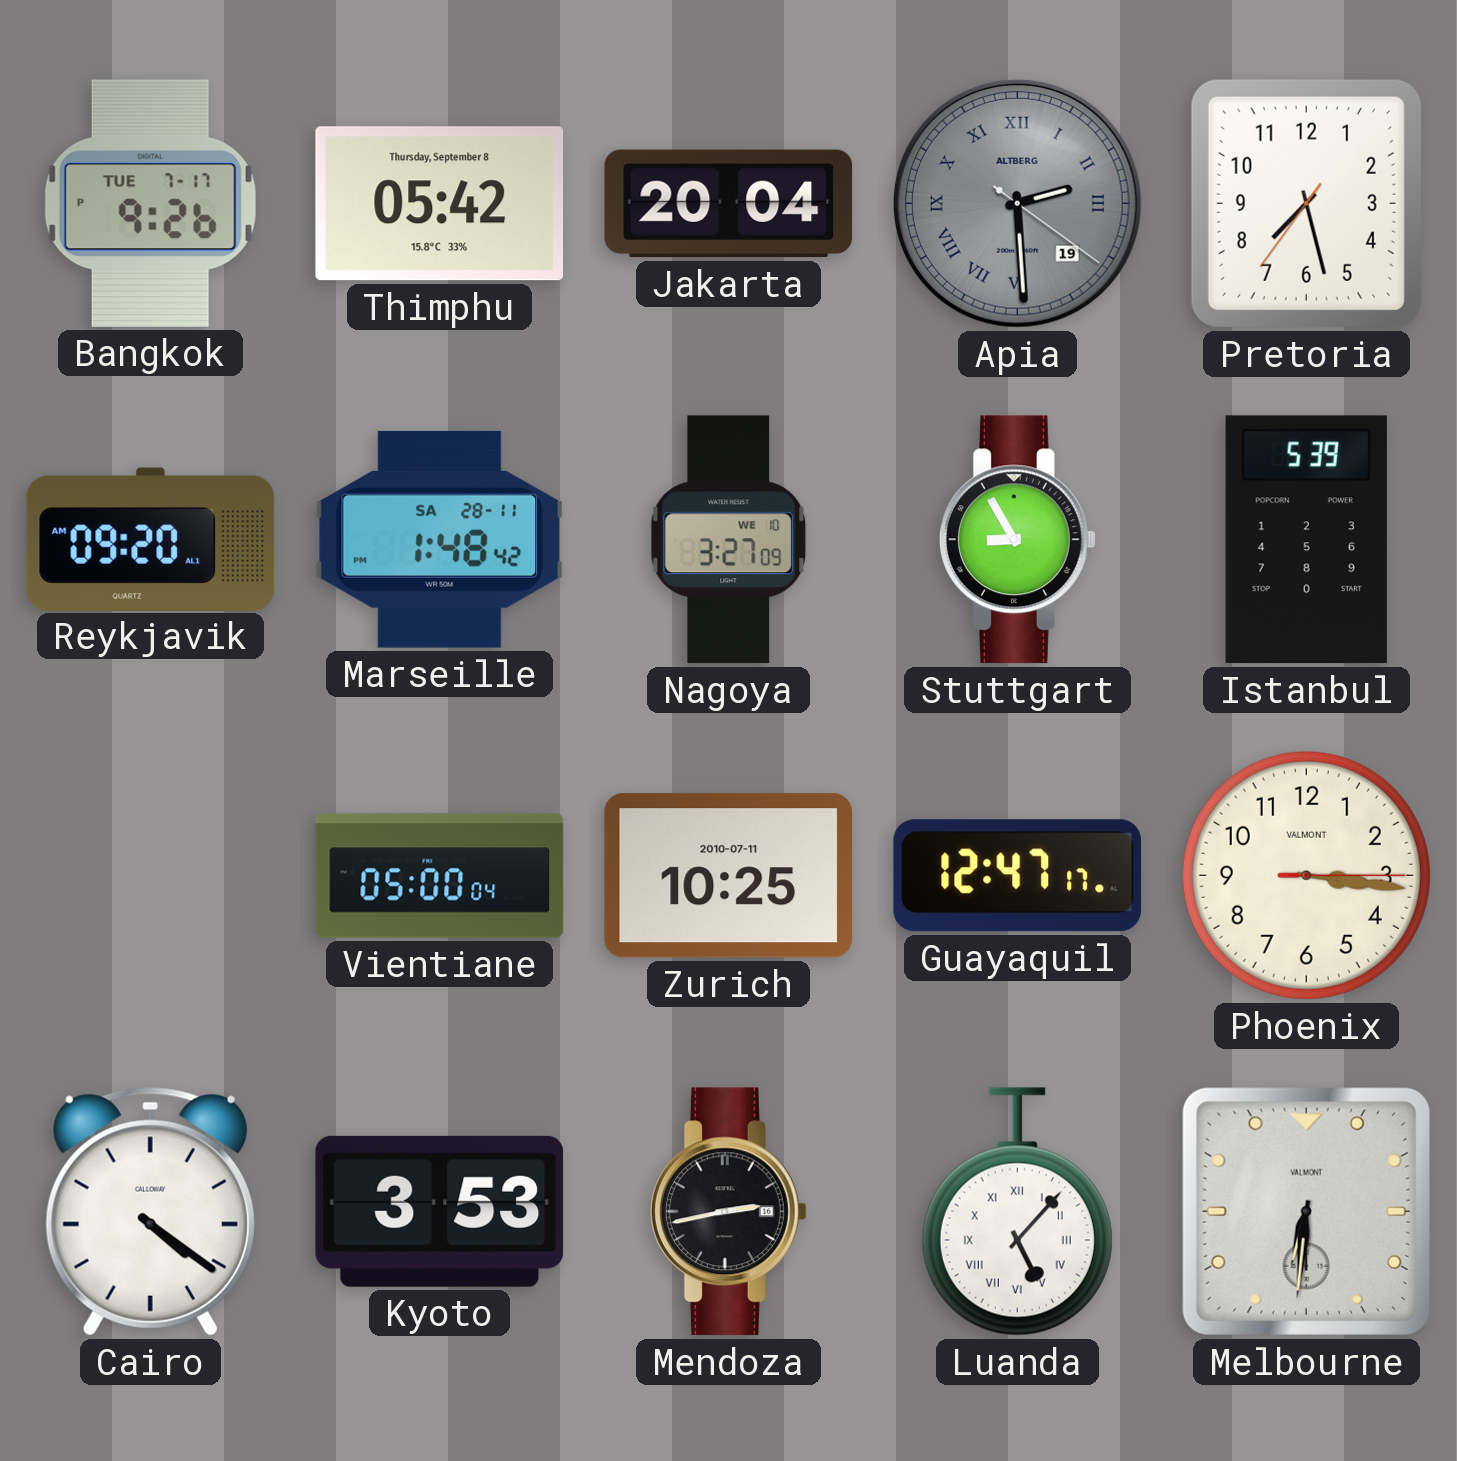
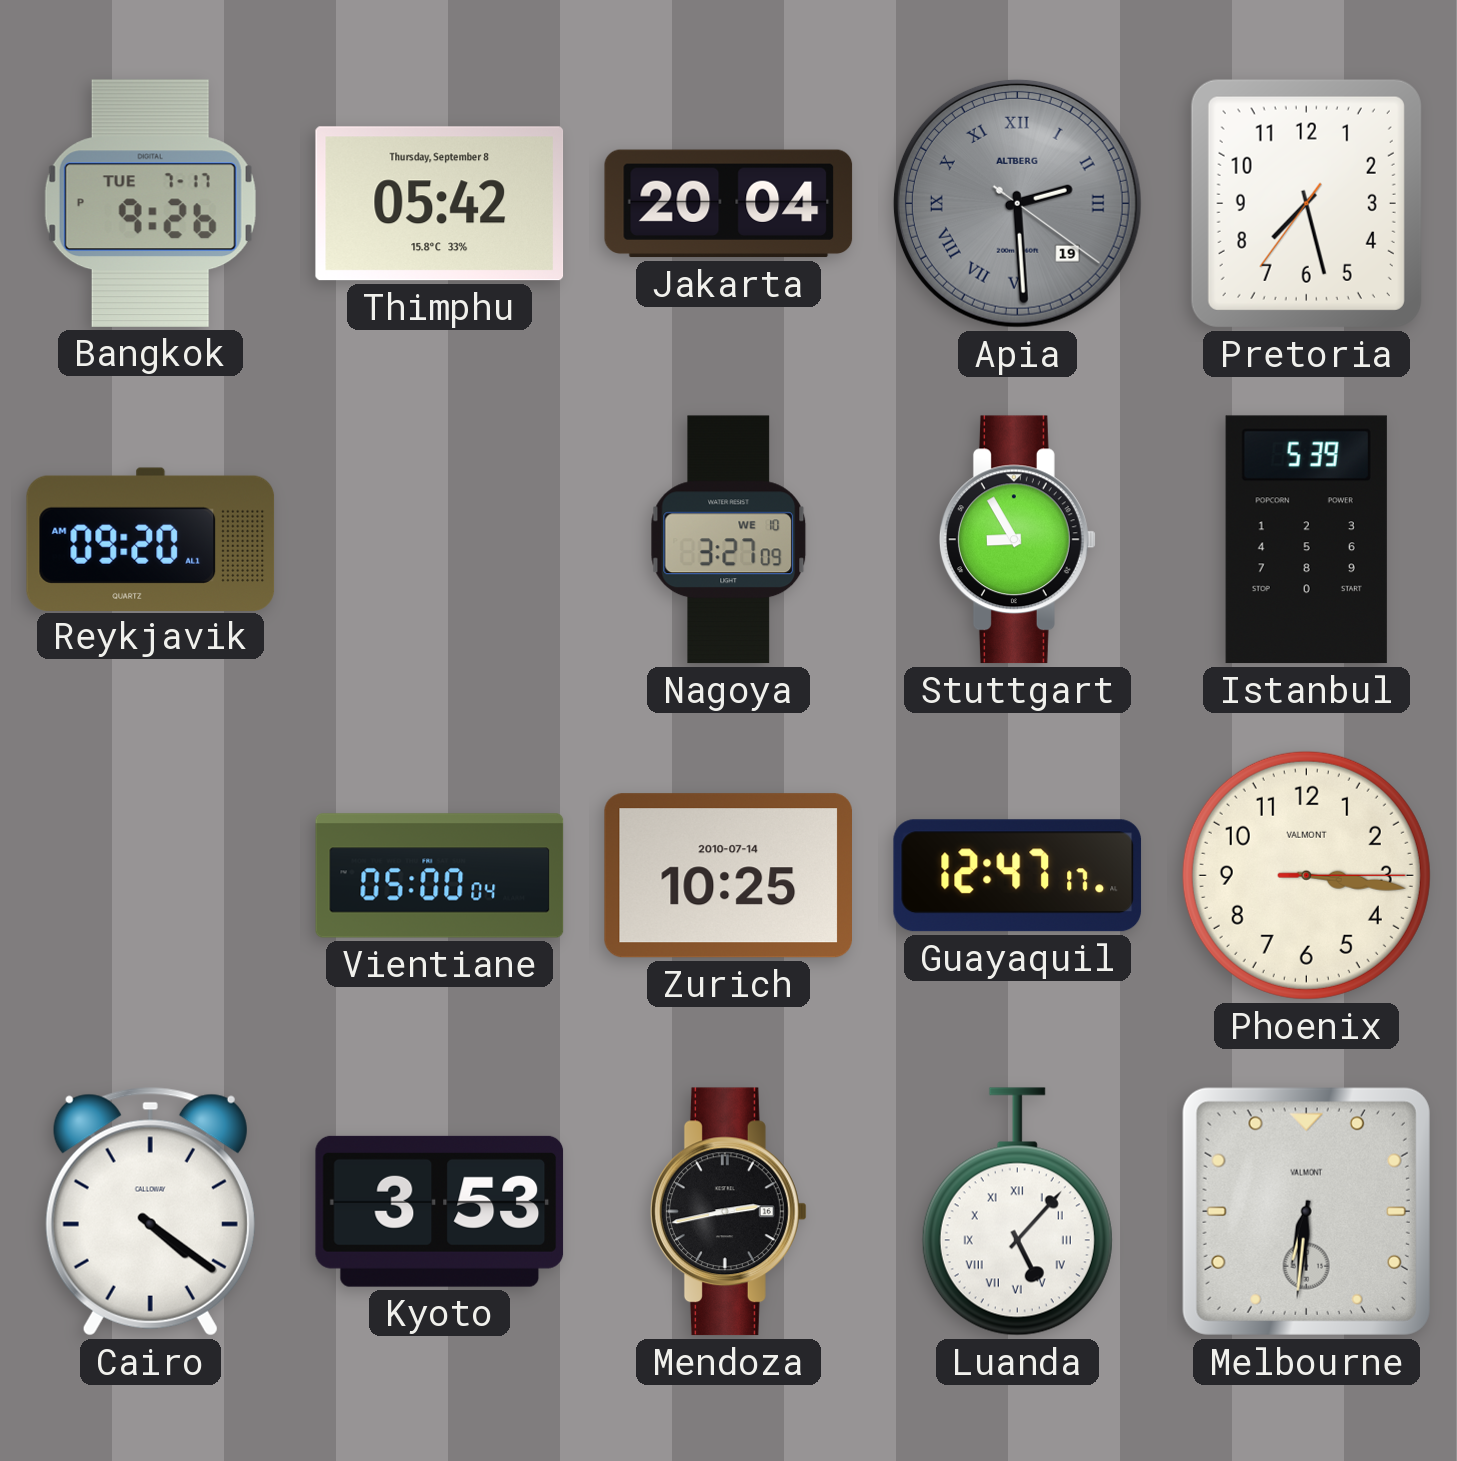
Marseille: 1:48 -> none
Zurich date: 2010-07-11 -> 2010-07-14
